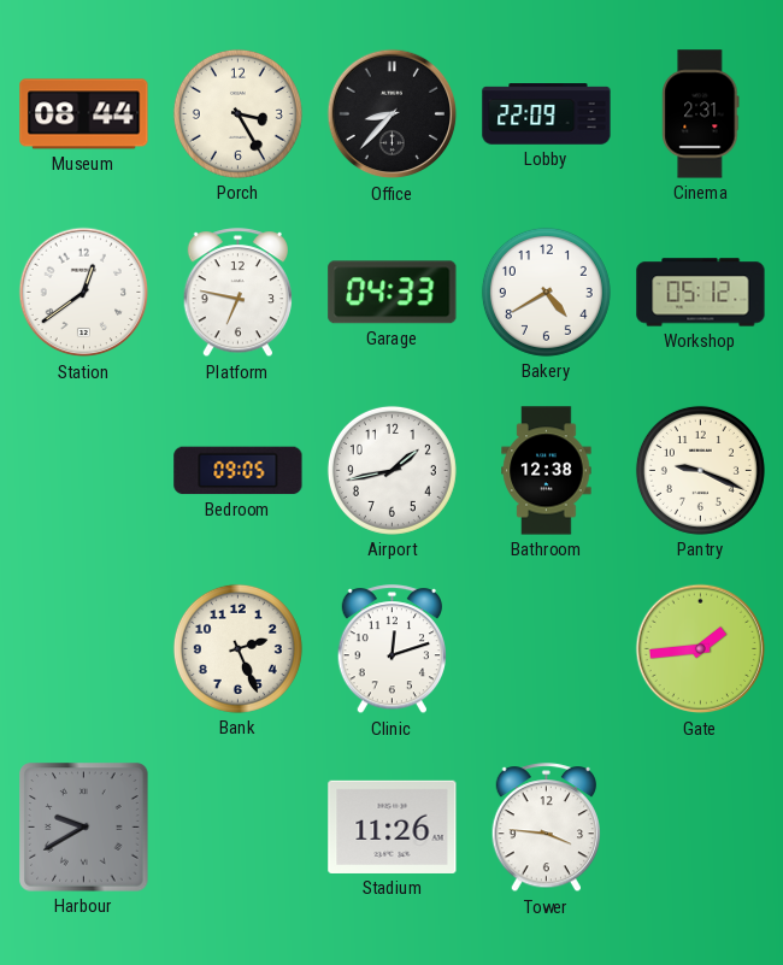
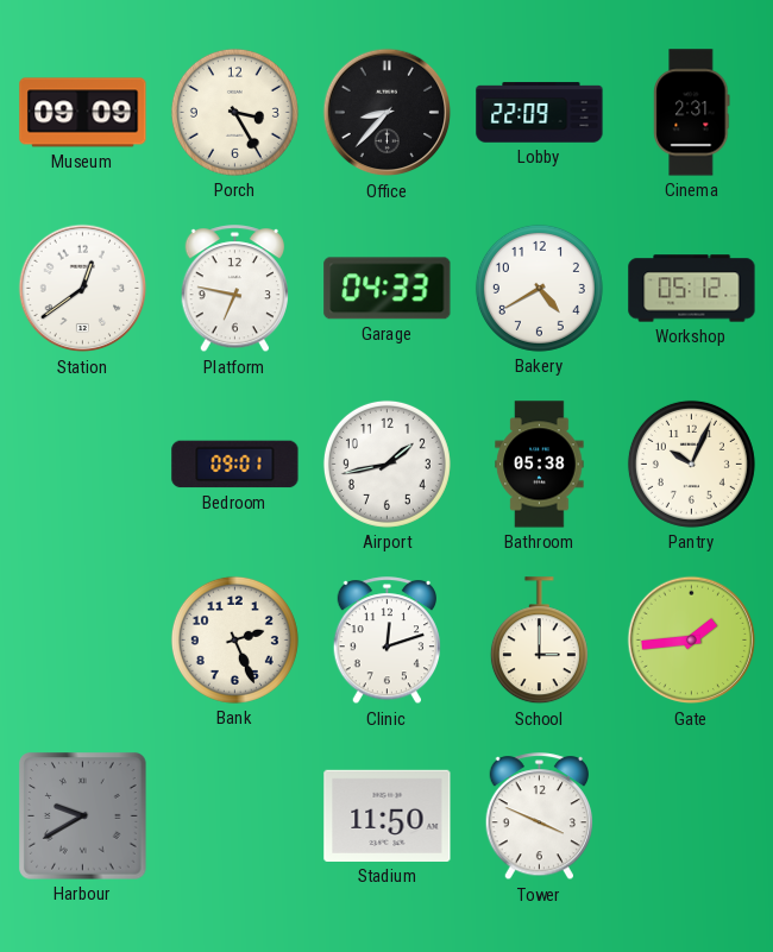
Museum: 08:44 -> 09:09
Bedroom: 09:05 -> 09:01
Bathroom: 12:38 -> 05:38
Pantry: 9:19 -> 10:04
School: none -> 3:00
Stadium: 11:26 -> 11:50
Tower: 3:46 -> 3:49
